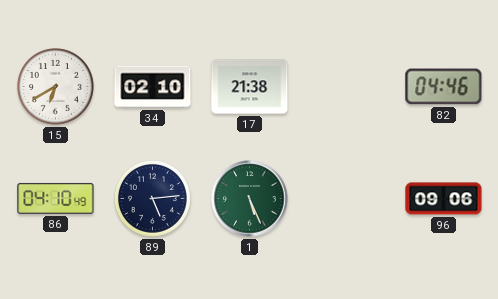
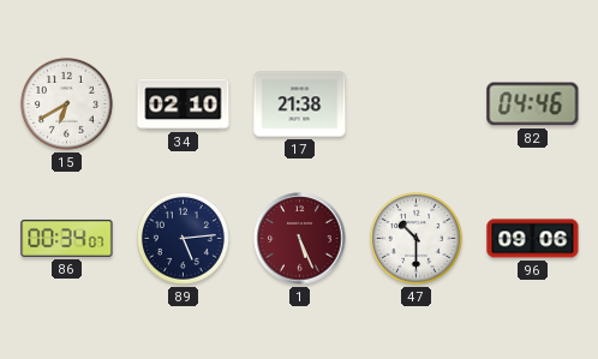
86: 04:10 -> 00:34
1 dial: green -> burgundy
47: none -> 10:30
